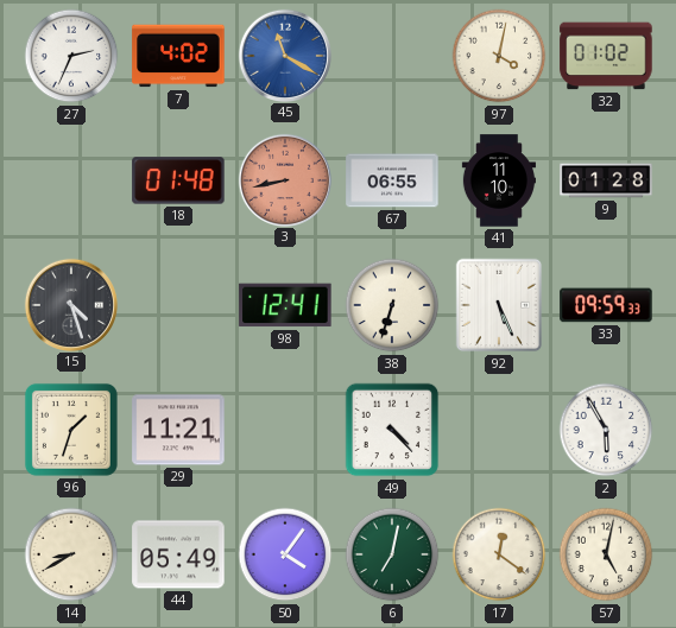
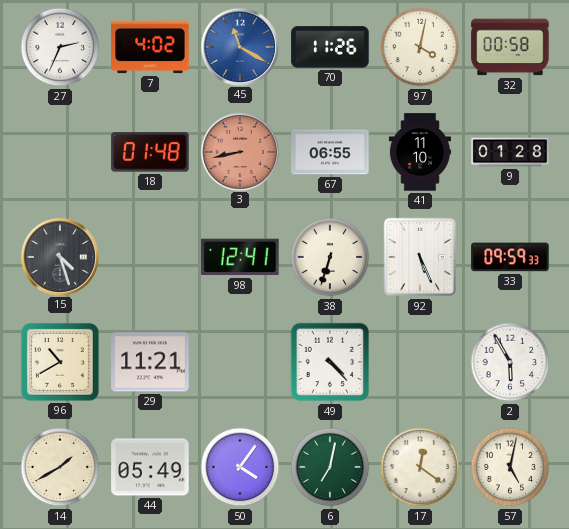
70: none -> 11:26
32: 01:02 -> 00:58
96: 1:33 -> 10:40
14: 8:40 -> 1:40
